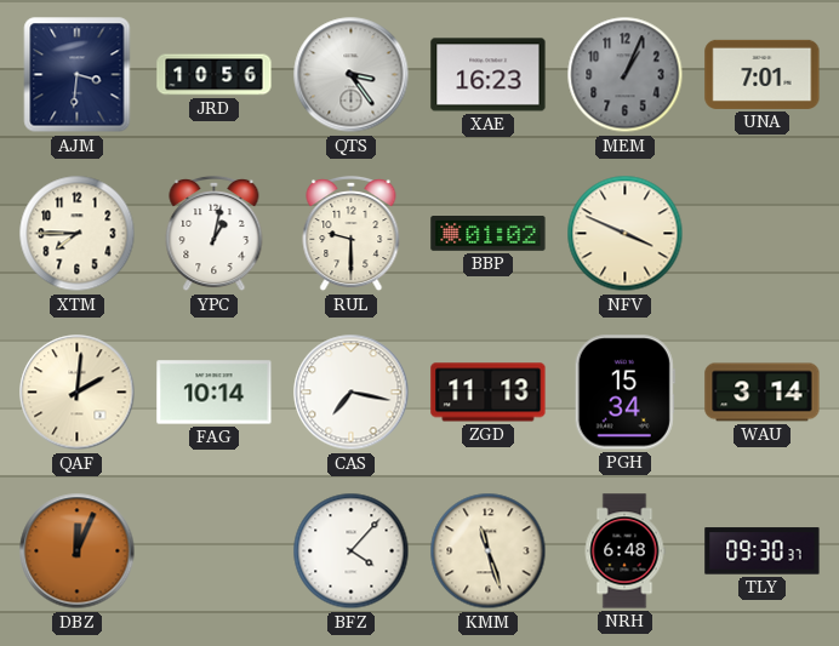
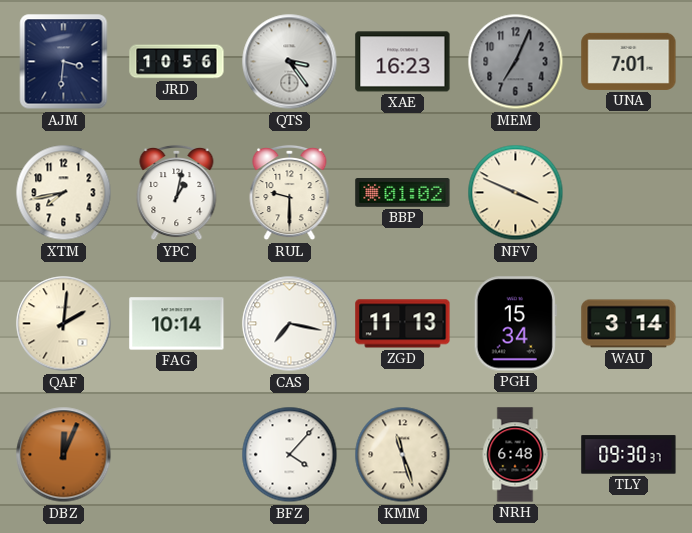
MEM: 1:04 -> 7:04
XTM: 7:45 -> 7:43
